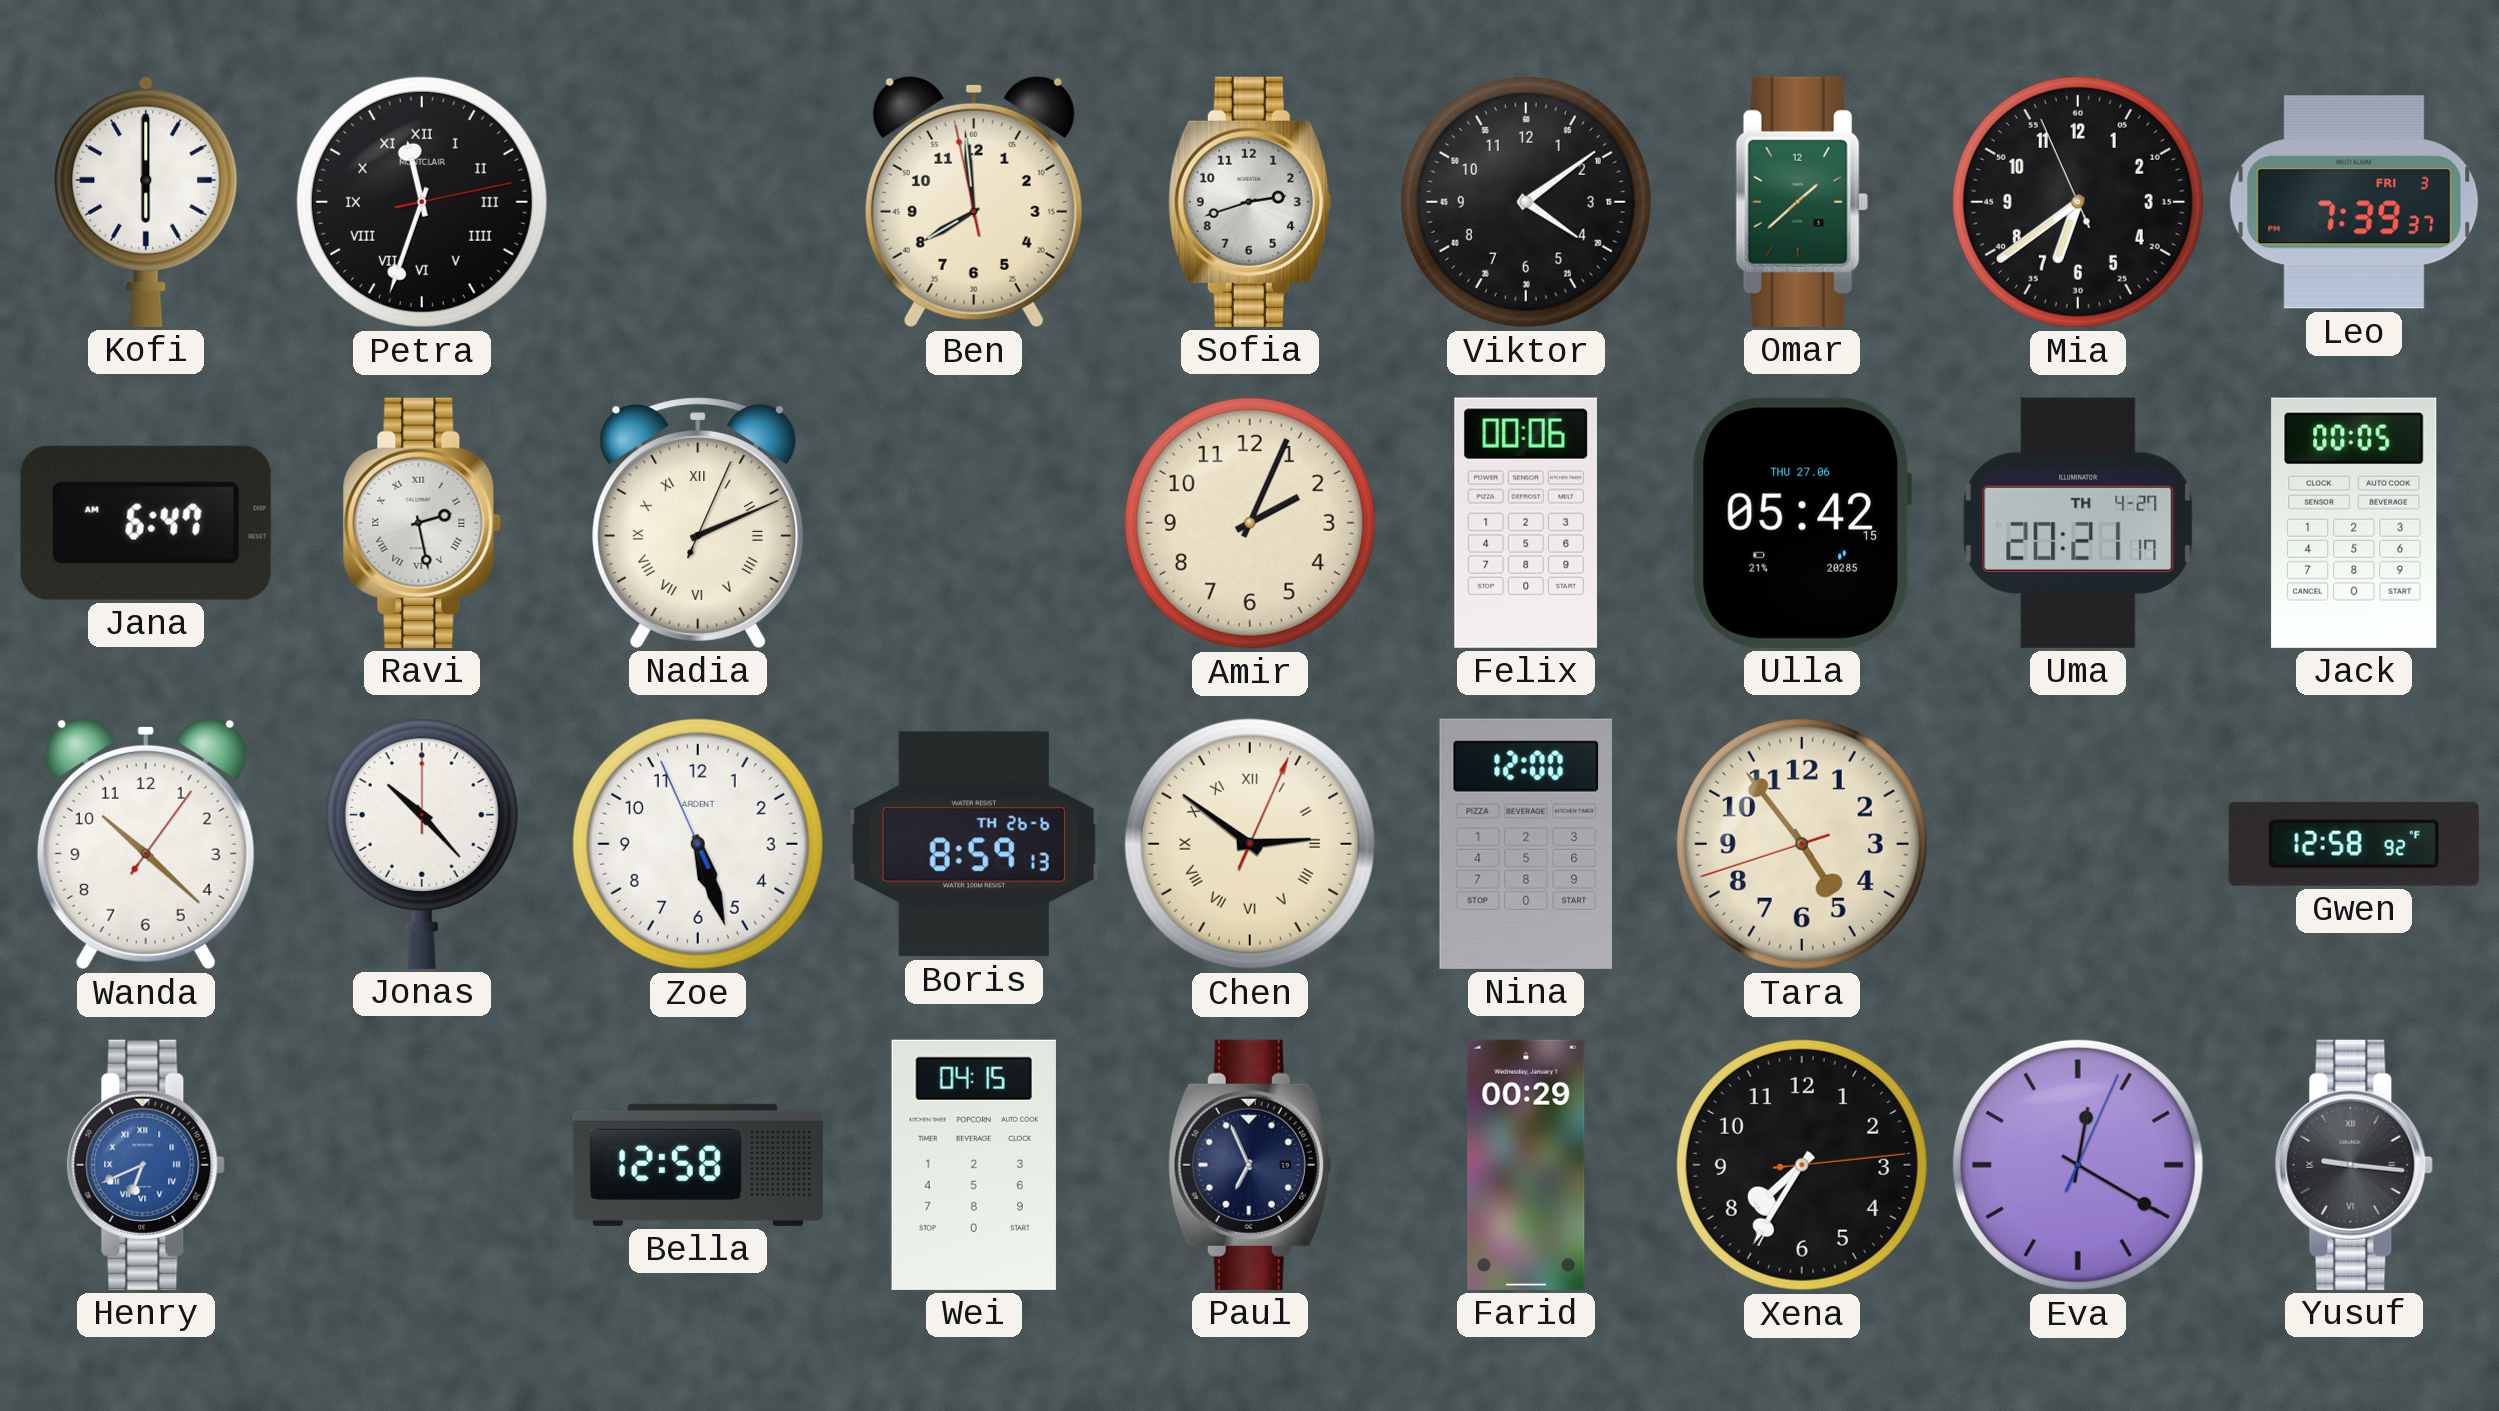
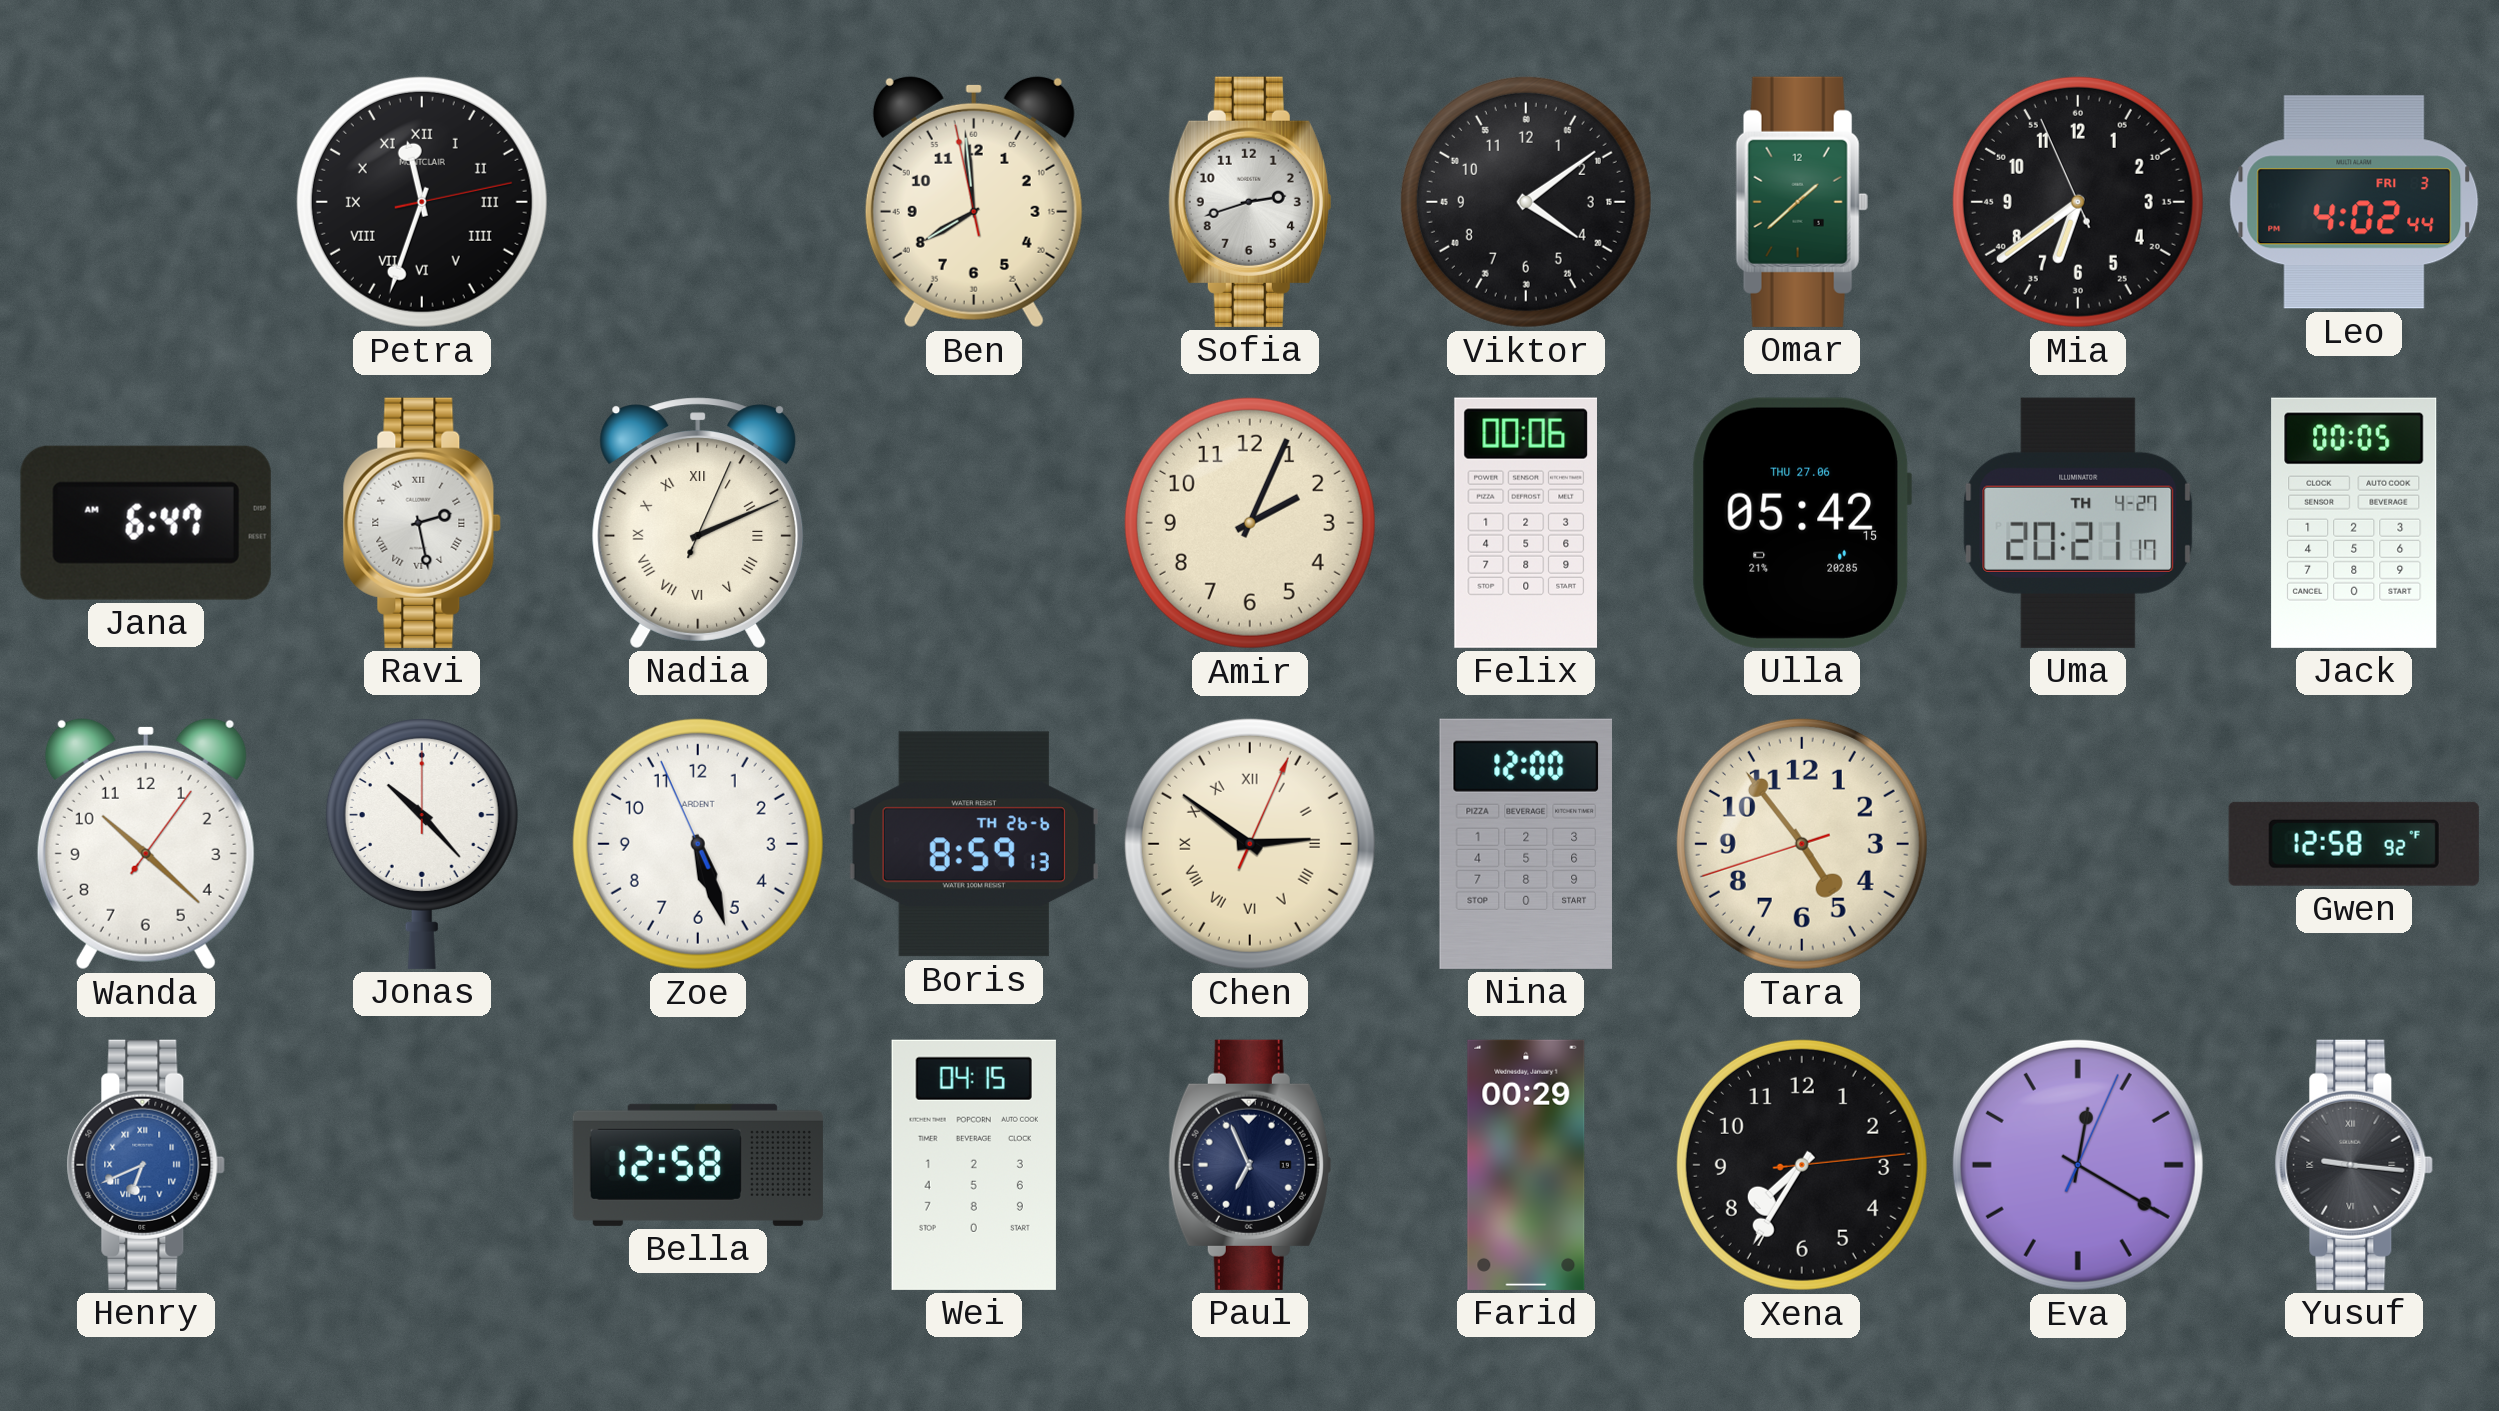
Kofi: 6:00 -> none
Leo: 7:39 -> 4:02
